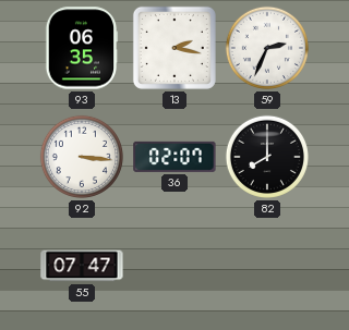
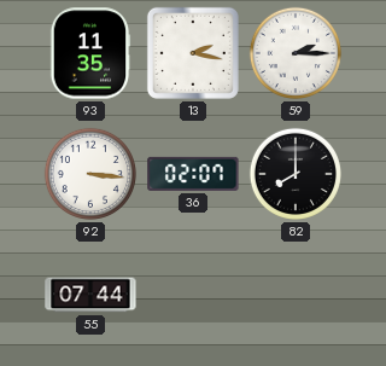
93: 06:35 -> 11:35
59: 2:34 -> 2:15
55: 07:47 -> 07:44
